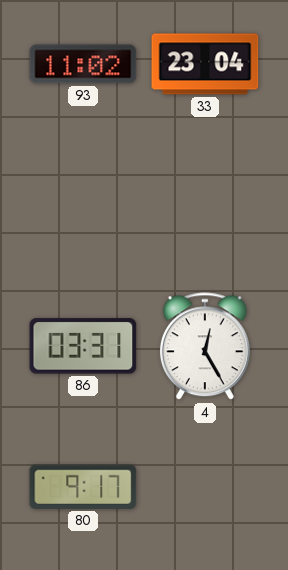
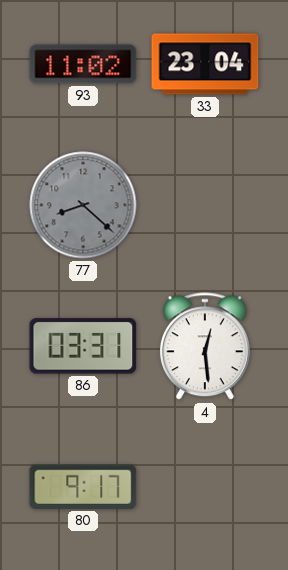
77: none -> 8:22
4: 12:25 -> 12:29
